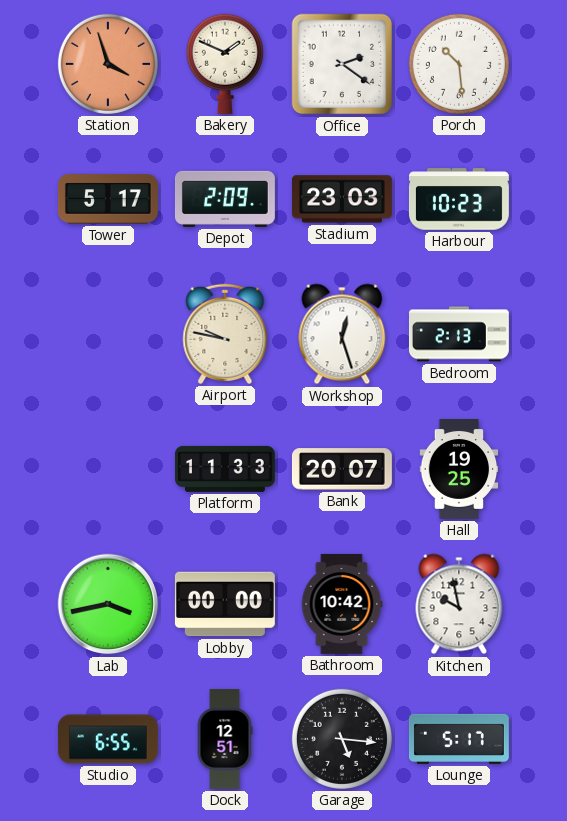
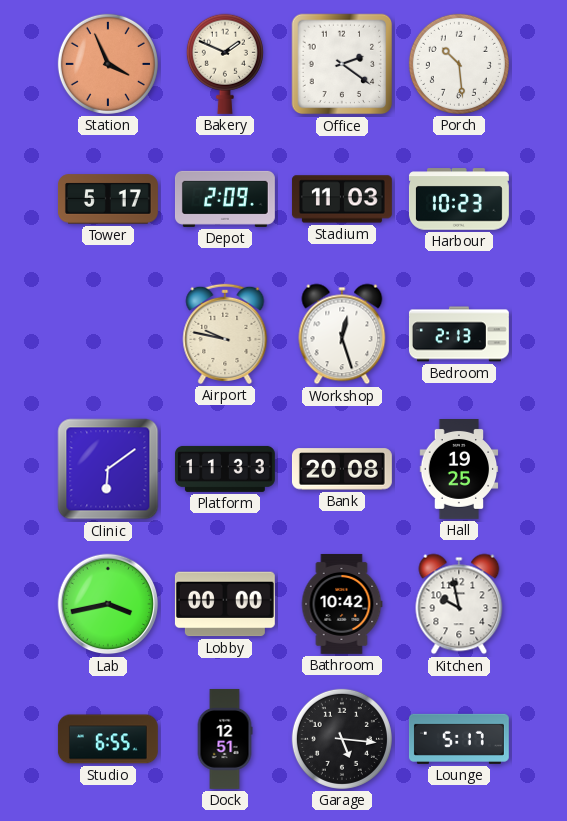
Station: 3:57 -> 3:56
Stadium: 23:03 -> 11:03
Clinic: none -> 6:09
Bank: 20:07 -> 20:08
